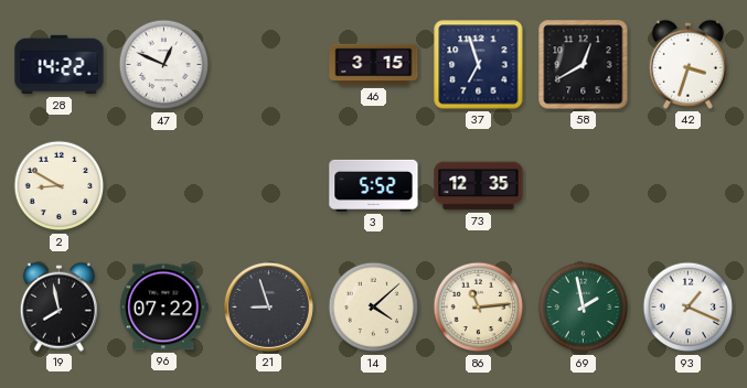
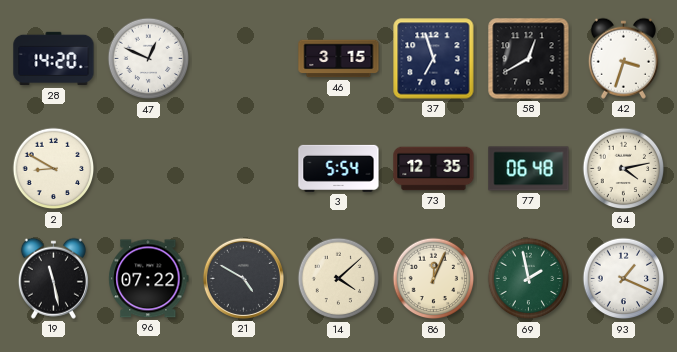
28: 14:22 -> 14:20
3: 5:52 -> 5:54
77: none -> 06:48
64: none -> 4:13
19: 7:58 -> 11:28
21: 8:57 -> 4:50
86: 11:14 -> 12:04
